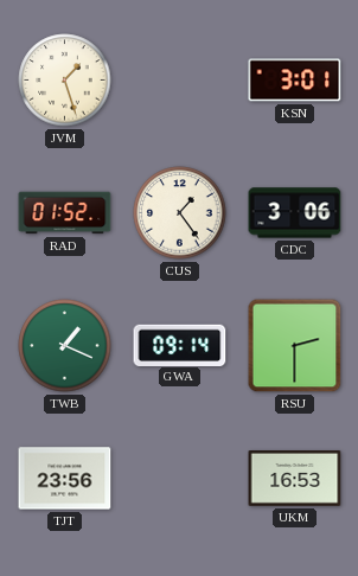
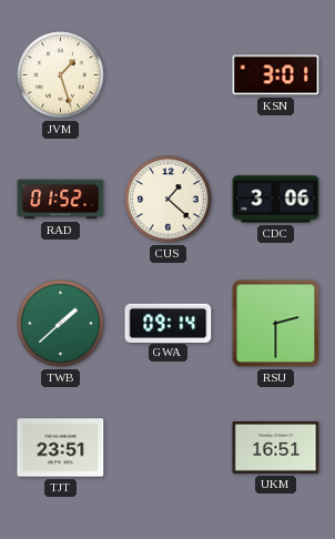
CUS: 1:24 -> 1:22
TWB: 1:19 -> 1:38
TJT: 23:56 -> 23:51
UKM: 16:53 -> 16:51
